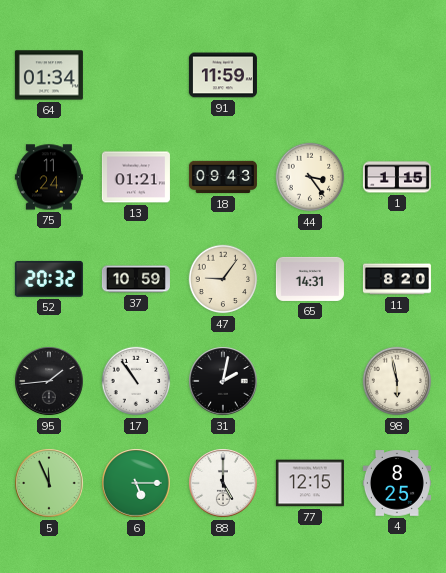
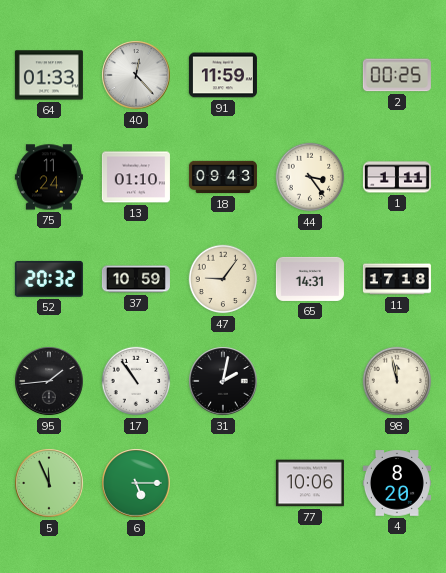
64: 01:34 -> 01:33
40: none -> 12:23
2: none -> 00:25
13: 01:21 -> 01:10
1: 1:15 -> 1:11
11: 8:20 -> 17:18
98: 5:58 -> 11:58
88: 5:00 -> none
77: 12:15 -> 10:06
4: 8:25 -> 8:20
